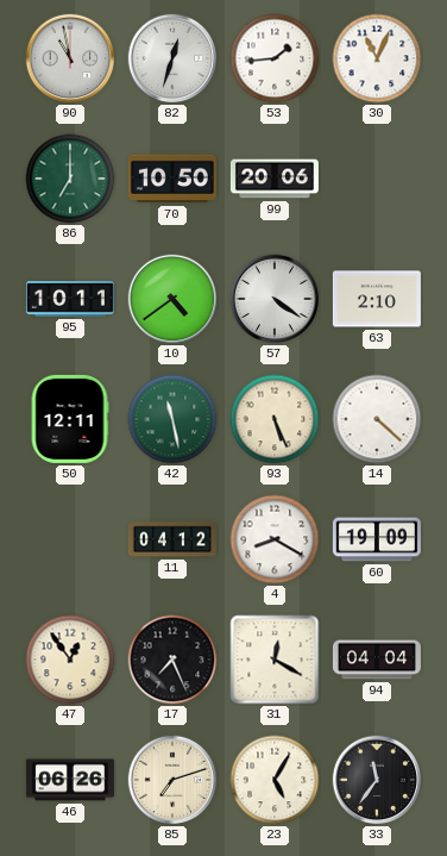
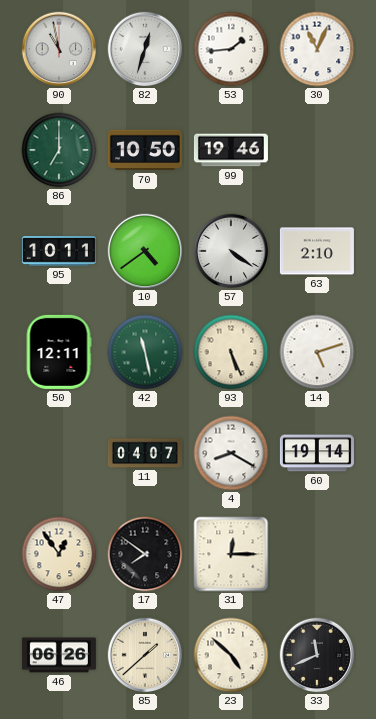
99: 20:06 -> 19:46
14: 4:22 -> 5:12
11: 04:12 -> 04:07
60: 19:09 -> 19:14
17: 7:26 -> 7:51
31: 12:20 -> 12:15
94: 04:04 -> none
85: 7:12 -> 1:38
23: 5:05 -> 4:52
33: 11:36 -> 11:41
